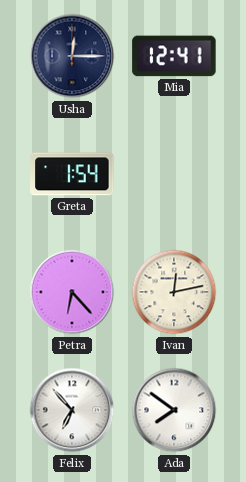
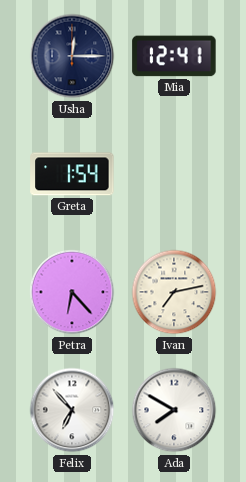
Ivan: 12:13 -> 7:13
Ada: 7:51 -> 7:50
